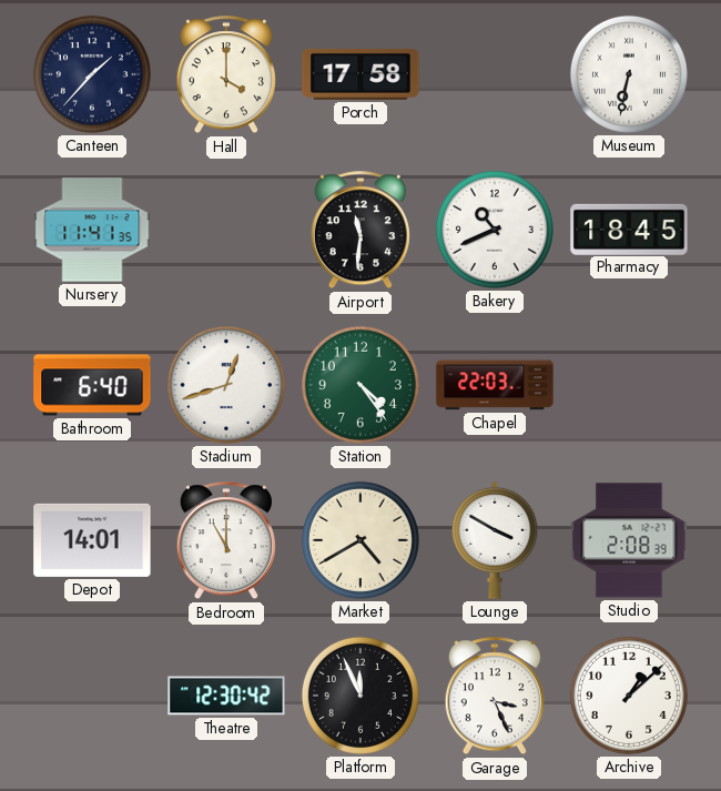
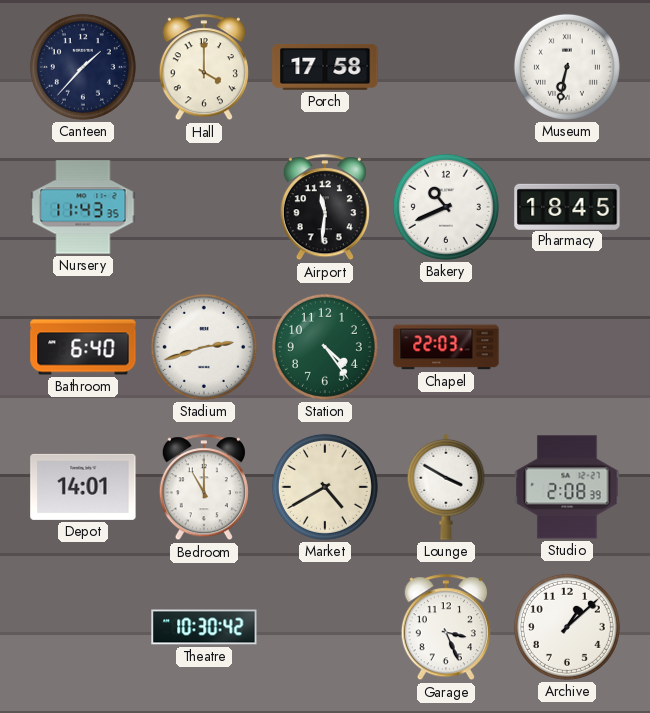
Nursery: 11:41 -> 11:43
Stadium: 12:42 -> 2:42
Theatre: 12:30 -> 10:30
Platform: 11:56 -> none
